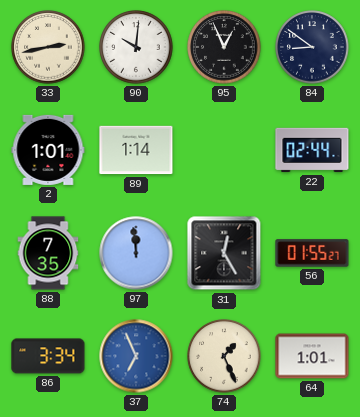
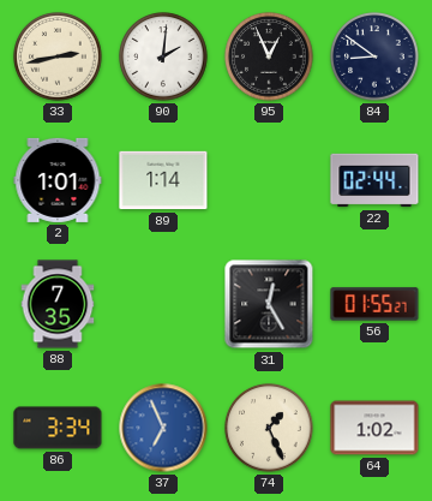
90: 10:01 -> 2:01
97: 11:59 -> none
64: 1:01 -> 1:02
